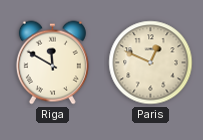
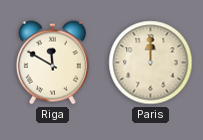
Paris: 12:49 -> 12:00
